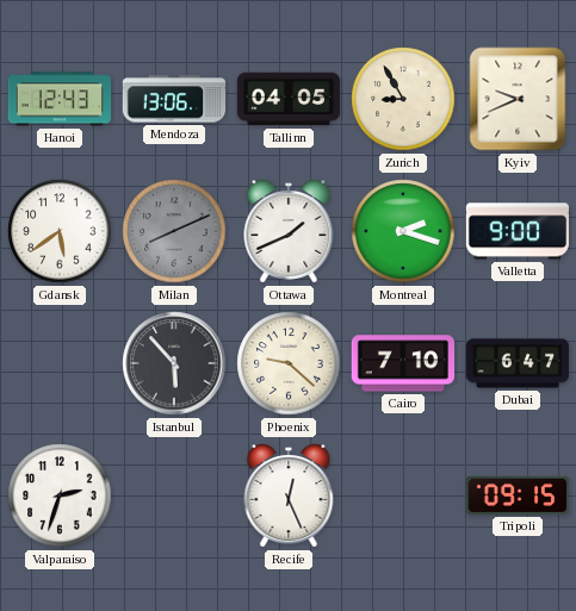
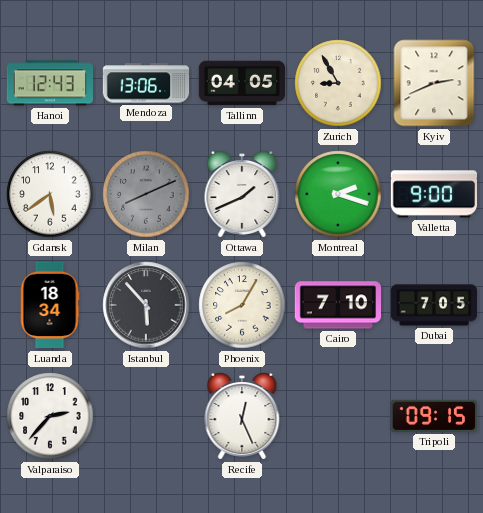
Kyiv: 9:41 -> 2:41
Luanda: none -> 18:34
Phoenix: 9:22 -> 8:05
Dubai: 6:47 -> 7:05
Valparaiso: 2:33 -> 2:37
